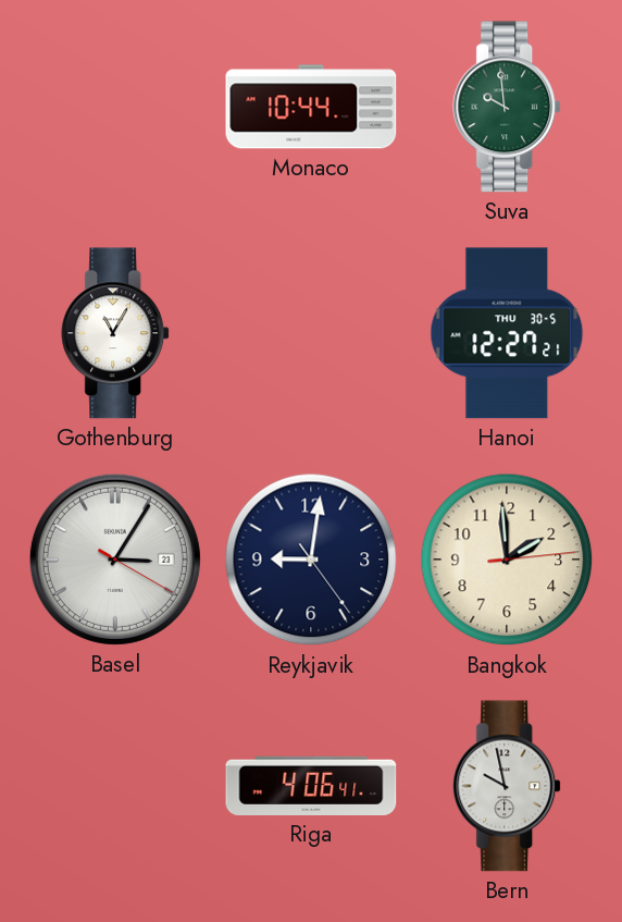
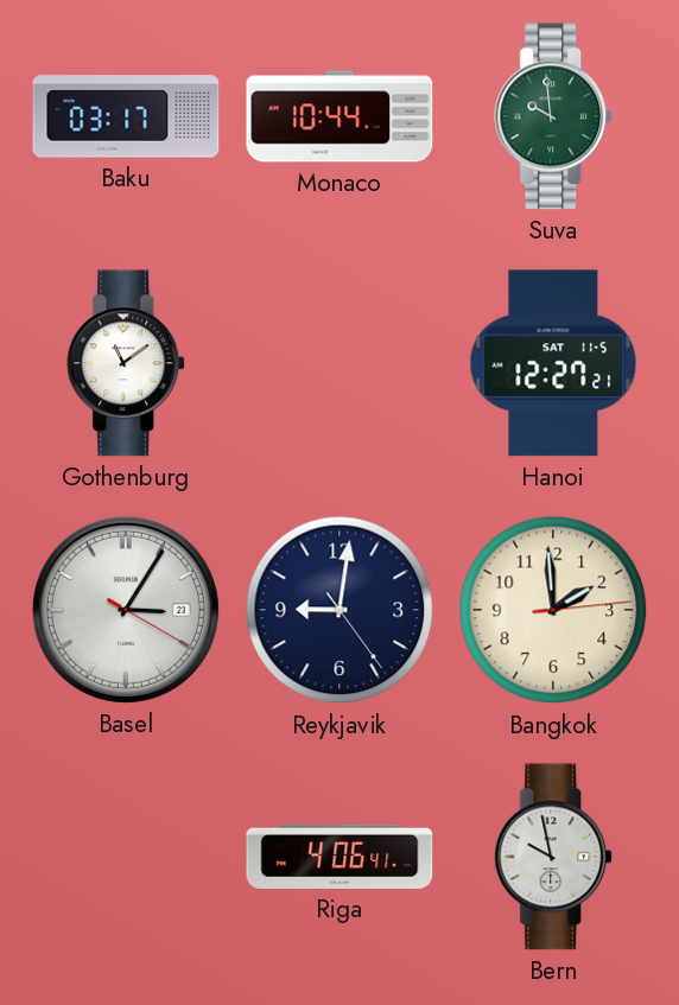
Baku: none -> 03:17
Gothenburg: 11:05 -> 11:09
Hanoi date: THU 30-5 -> SAT 11-5
